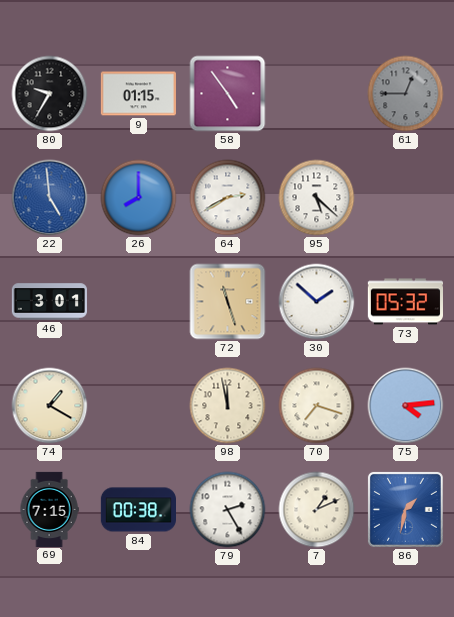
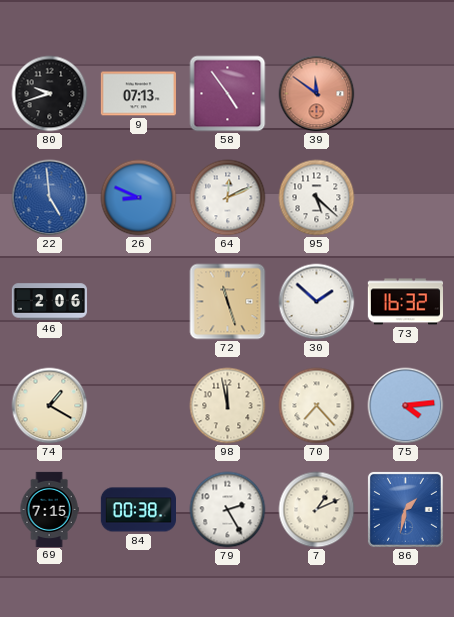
80: 9:35 -> 9:42
9: 01:15 -> 07:13
39: none -> 11:51
61: 12:45 -> none
26: 8:00 -> 8:49
64: 2:40 -> 12:11
46: 3:01 -> 2:06
73: 05:32 -> 16:32
70: 7:18 -> 7:23
